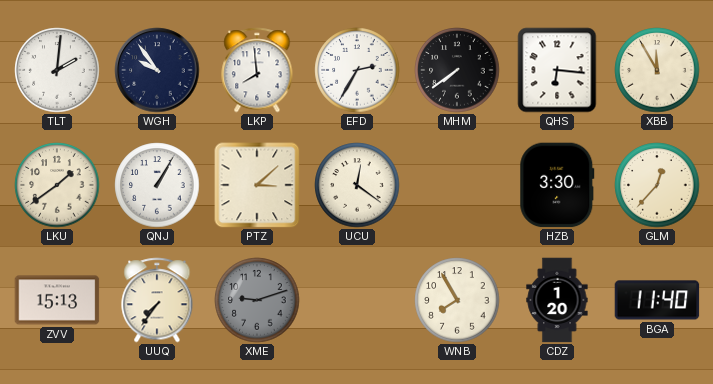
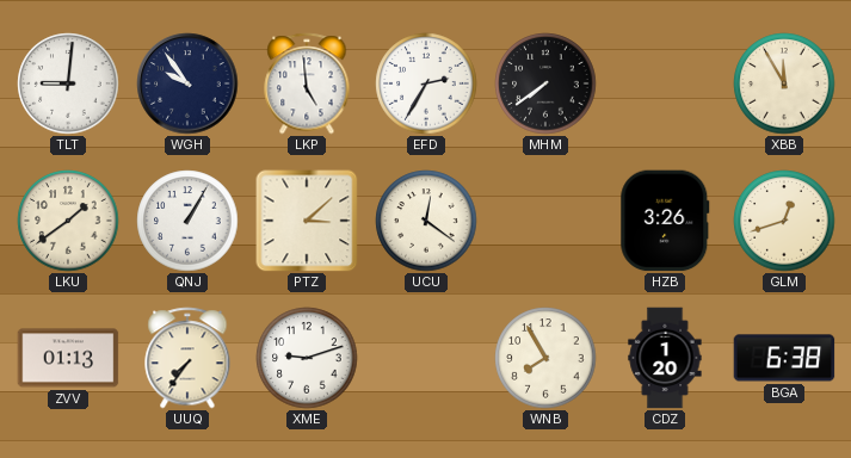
TLT: 2:01 -> 9:01
LKP: 7:59 -> 4:59
QHS: 6:16 -> none
HZB: 3:30 -> 3:26
GLM: 12:37 -> 12:42
ZVV: 15:13 -> 01:13
XME dial: grey -> white
BGA: 11:40 -> 6:38
